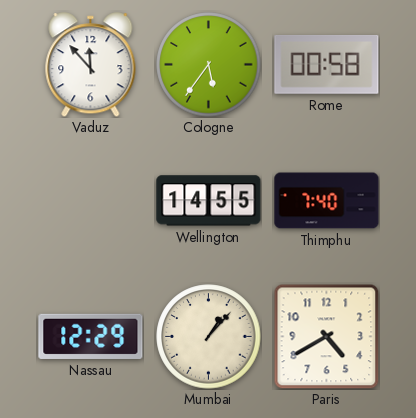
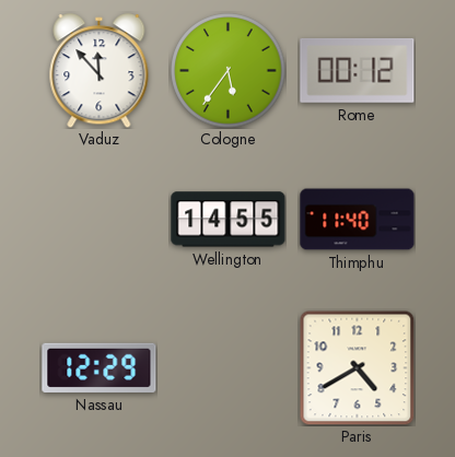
Rome: 00:58 -> 00:12
Thimphu: 7:40 -> 11:40
Mumbai: 1:07 -> none
